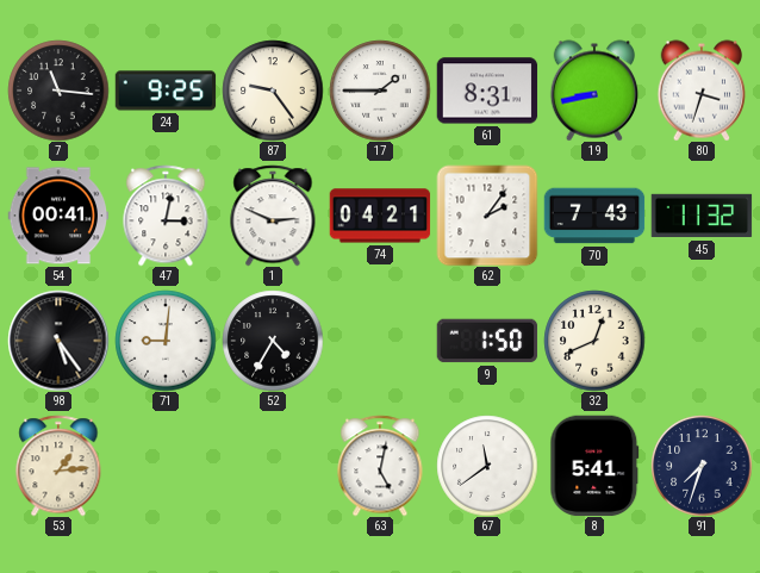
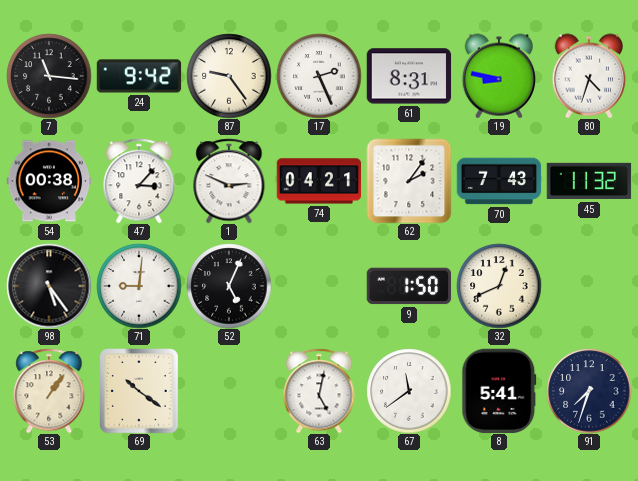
24: 9:25 -> 9:42
17: 1:45 -> 2:26
19: 8:43 -> 8:47
80: 3:33 -> 4:33
54: 00:41 -> 00:38
47: 3:02 -> 3:07
52: 4:35 -> 5:04
53: 1:14 -> 1:06
69: none -> 10:21
